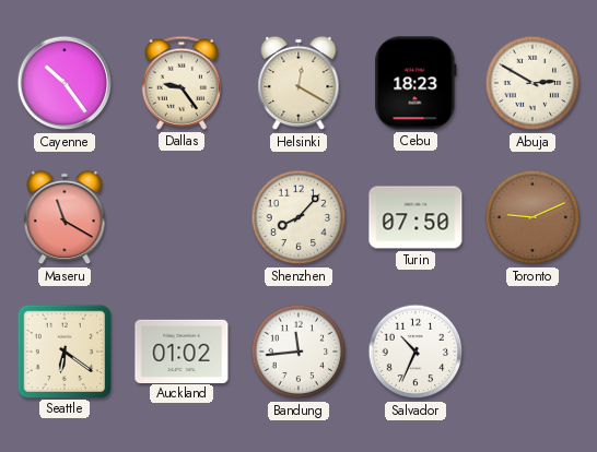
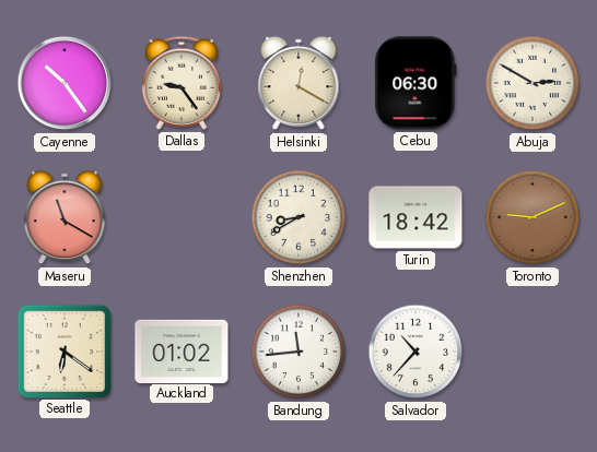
Cebu: 18:23 -> 06:30
Shenzhen: 8:07 -> 8:40
Turin: 07:50 -> 18:42
Salvador: 10:34 -> 10:37
